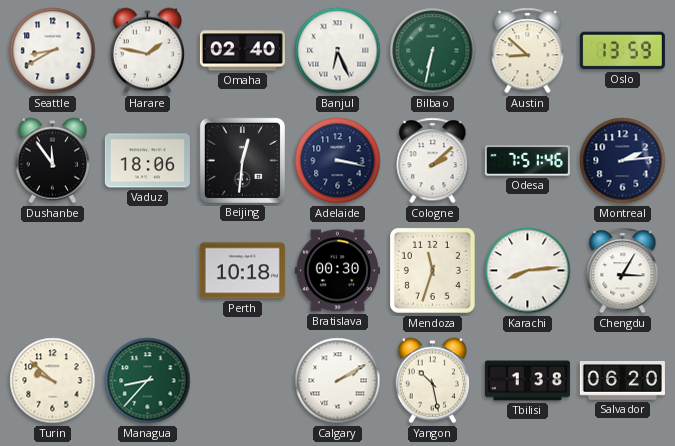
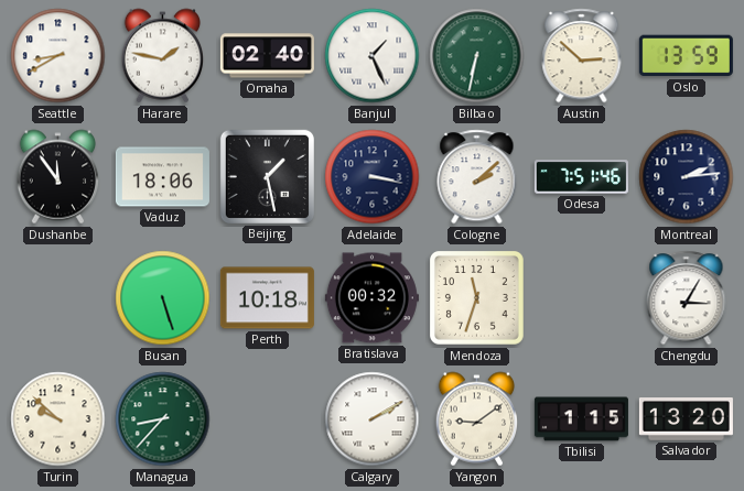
Banjul: 6:26 -> 1:26
Austin: 8:52 -> 2:52
Beijing: 12:31 -> 1:28
Busan: none -> 5:27
Bratislava: 00:30 -> 00:32
Karachi: 8:14 -> none
Yangon: 10:28 -> 9:09
Tbilisi: 1:38 -> 1:15
Salvador: 06:20 -> 13:20
